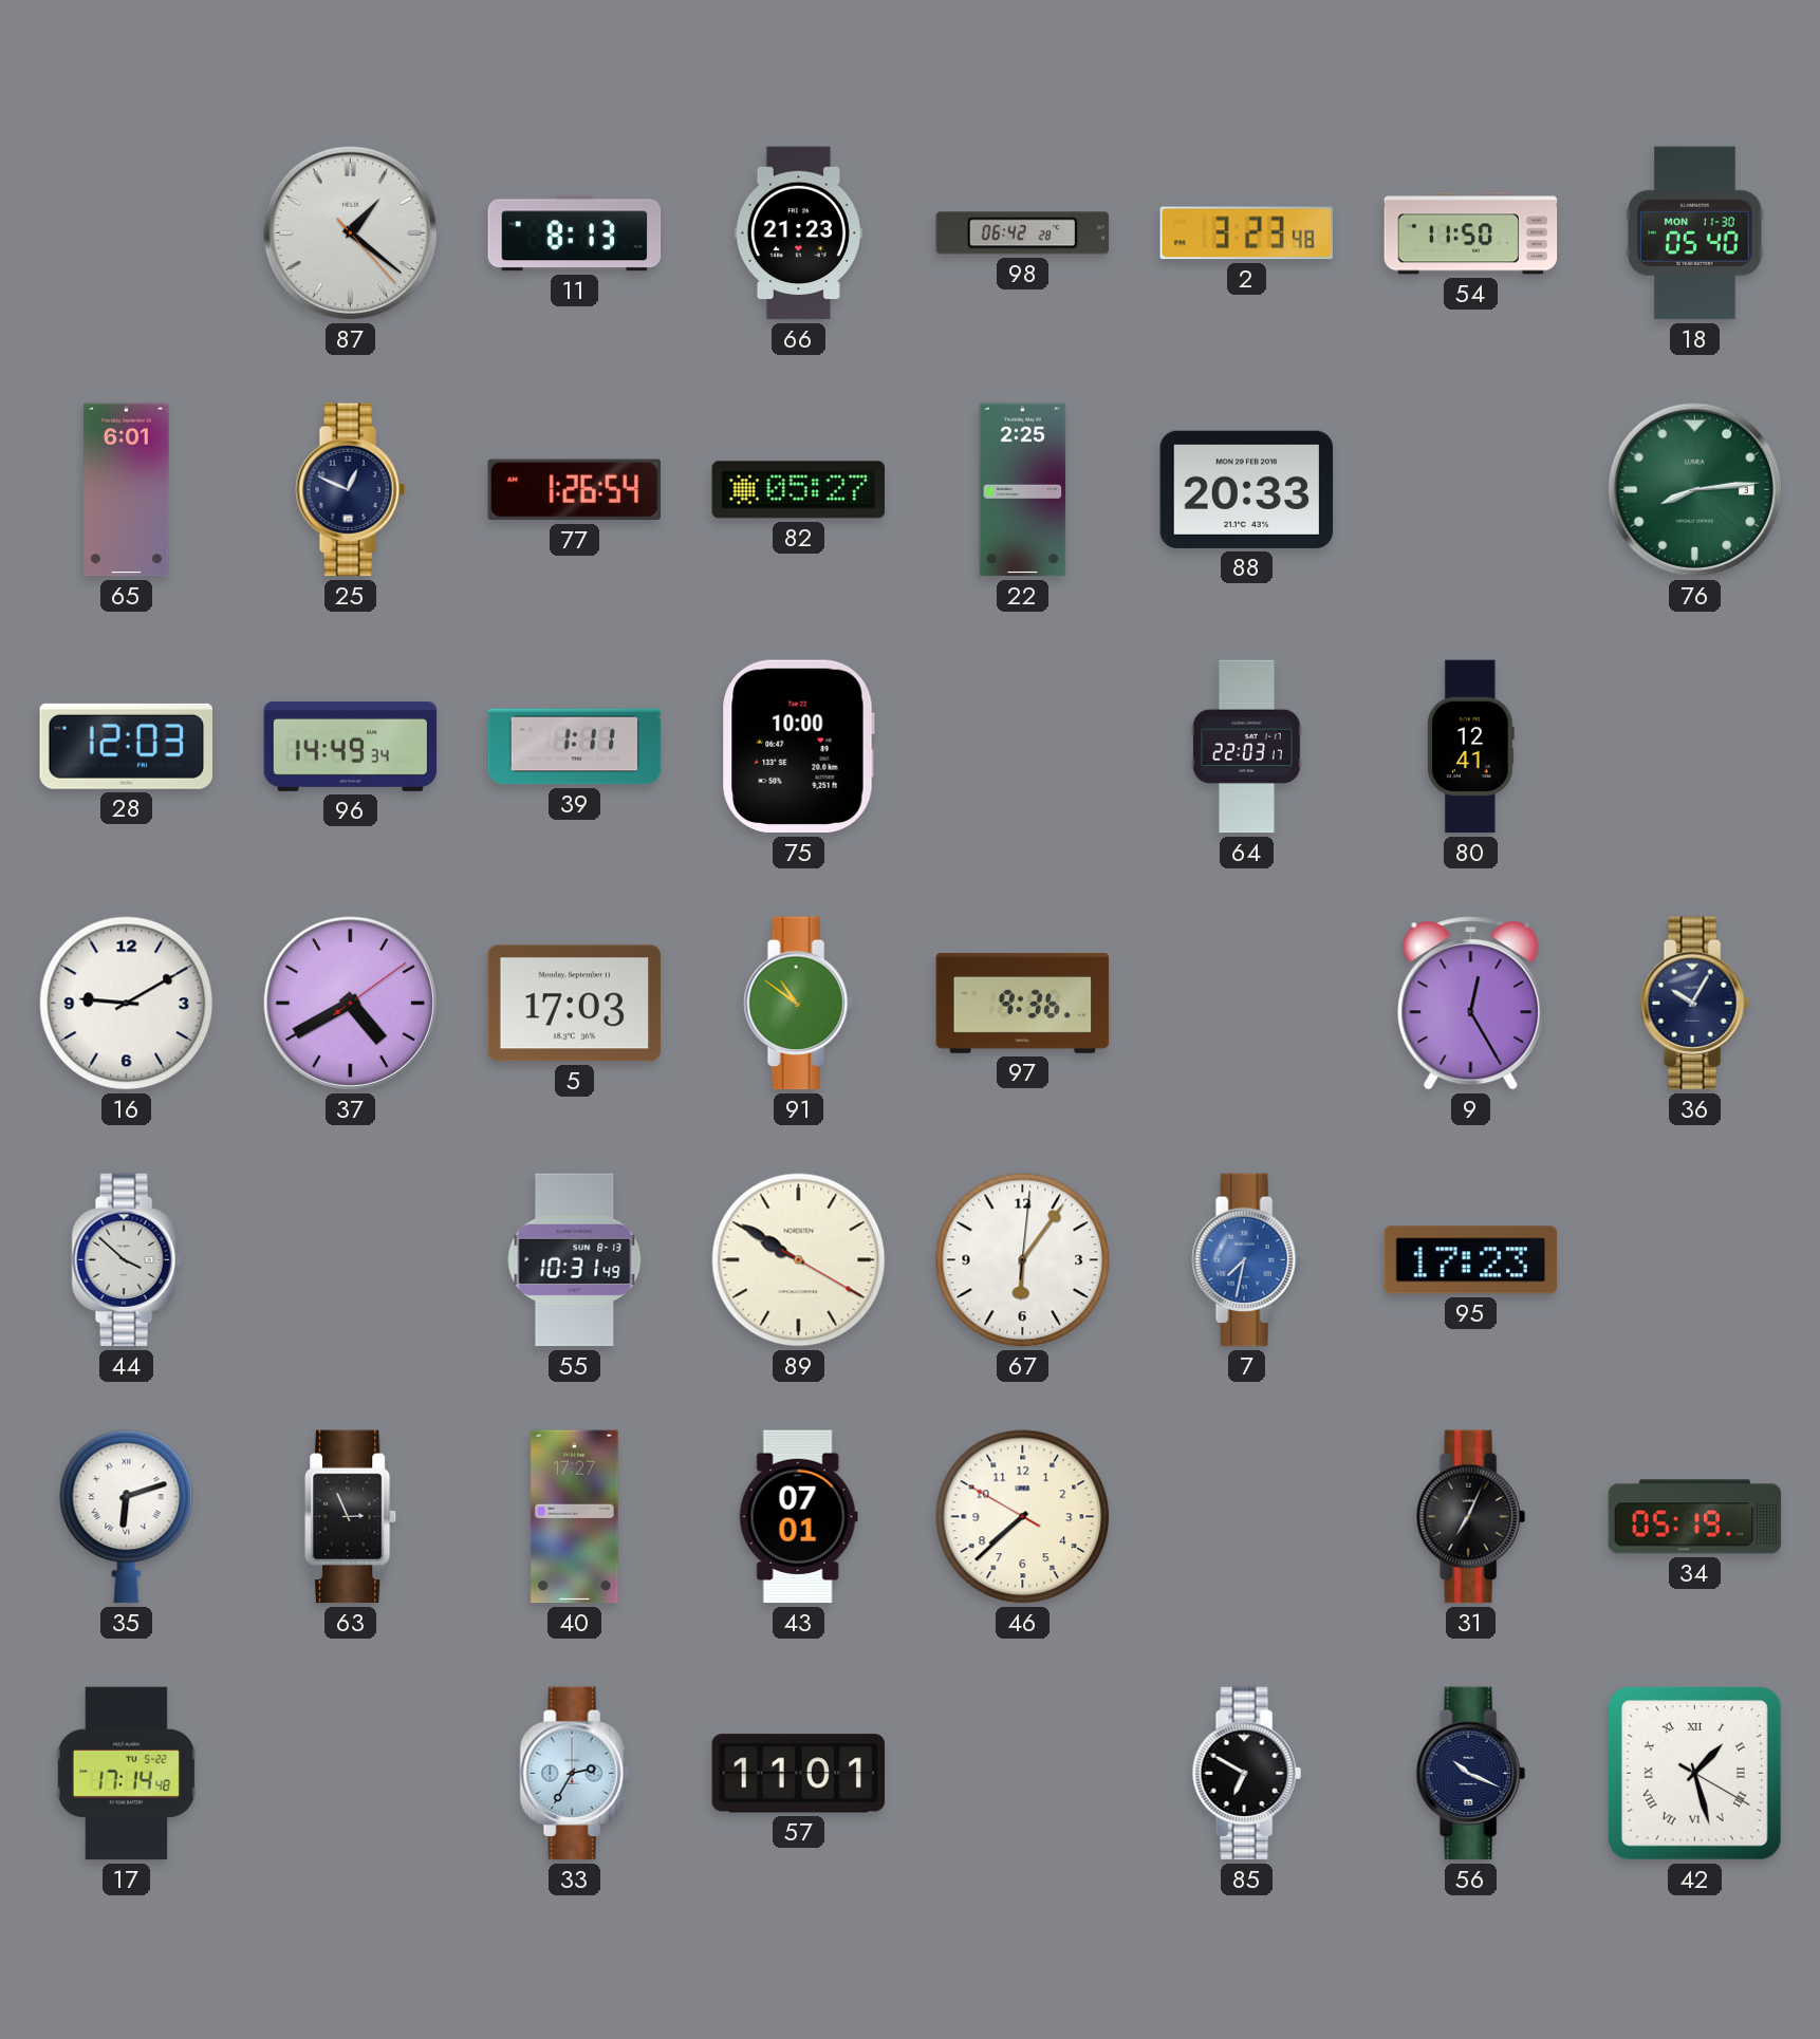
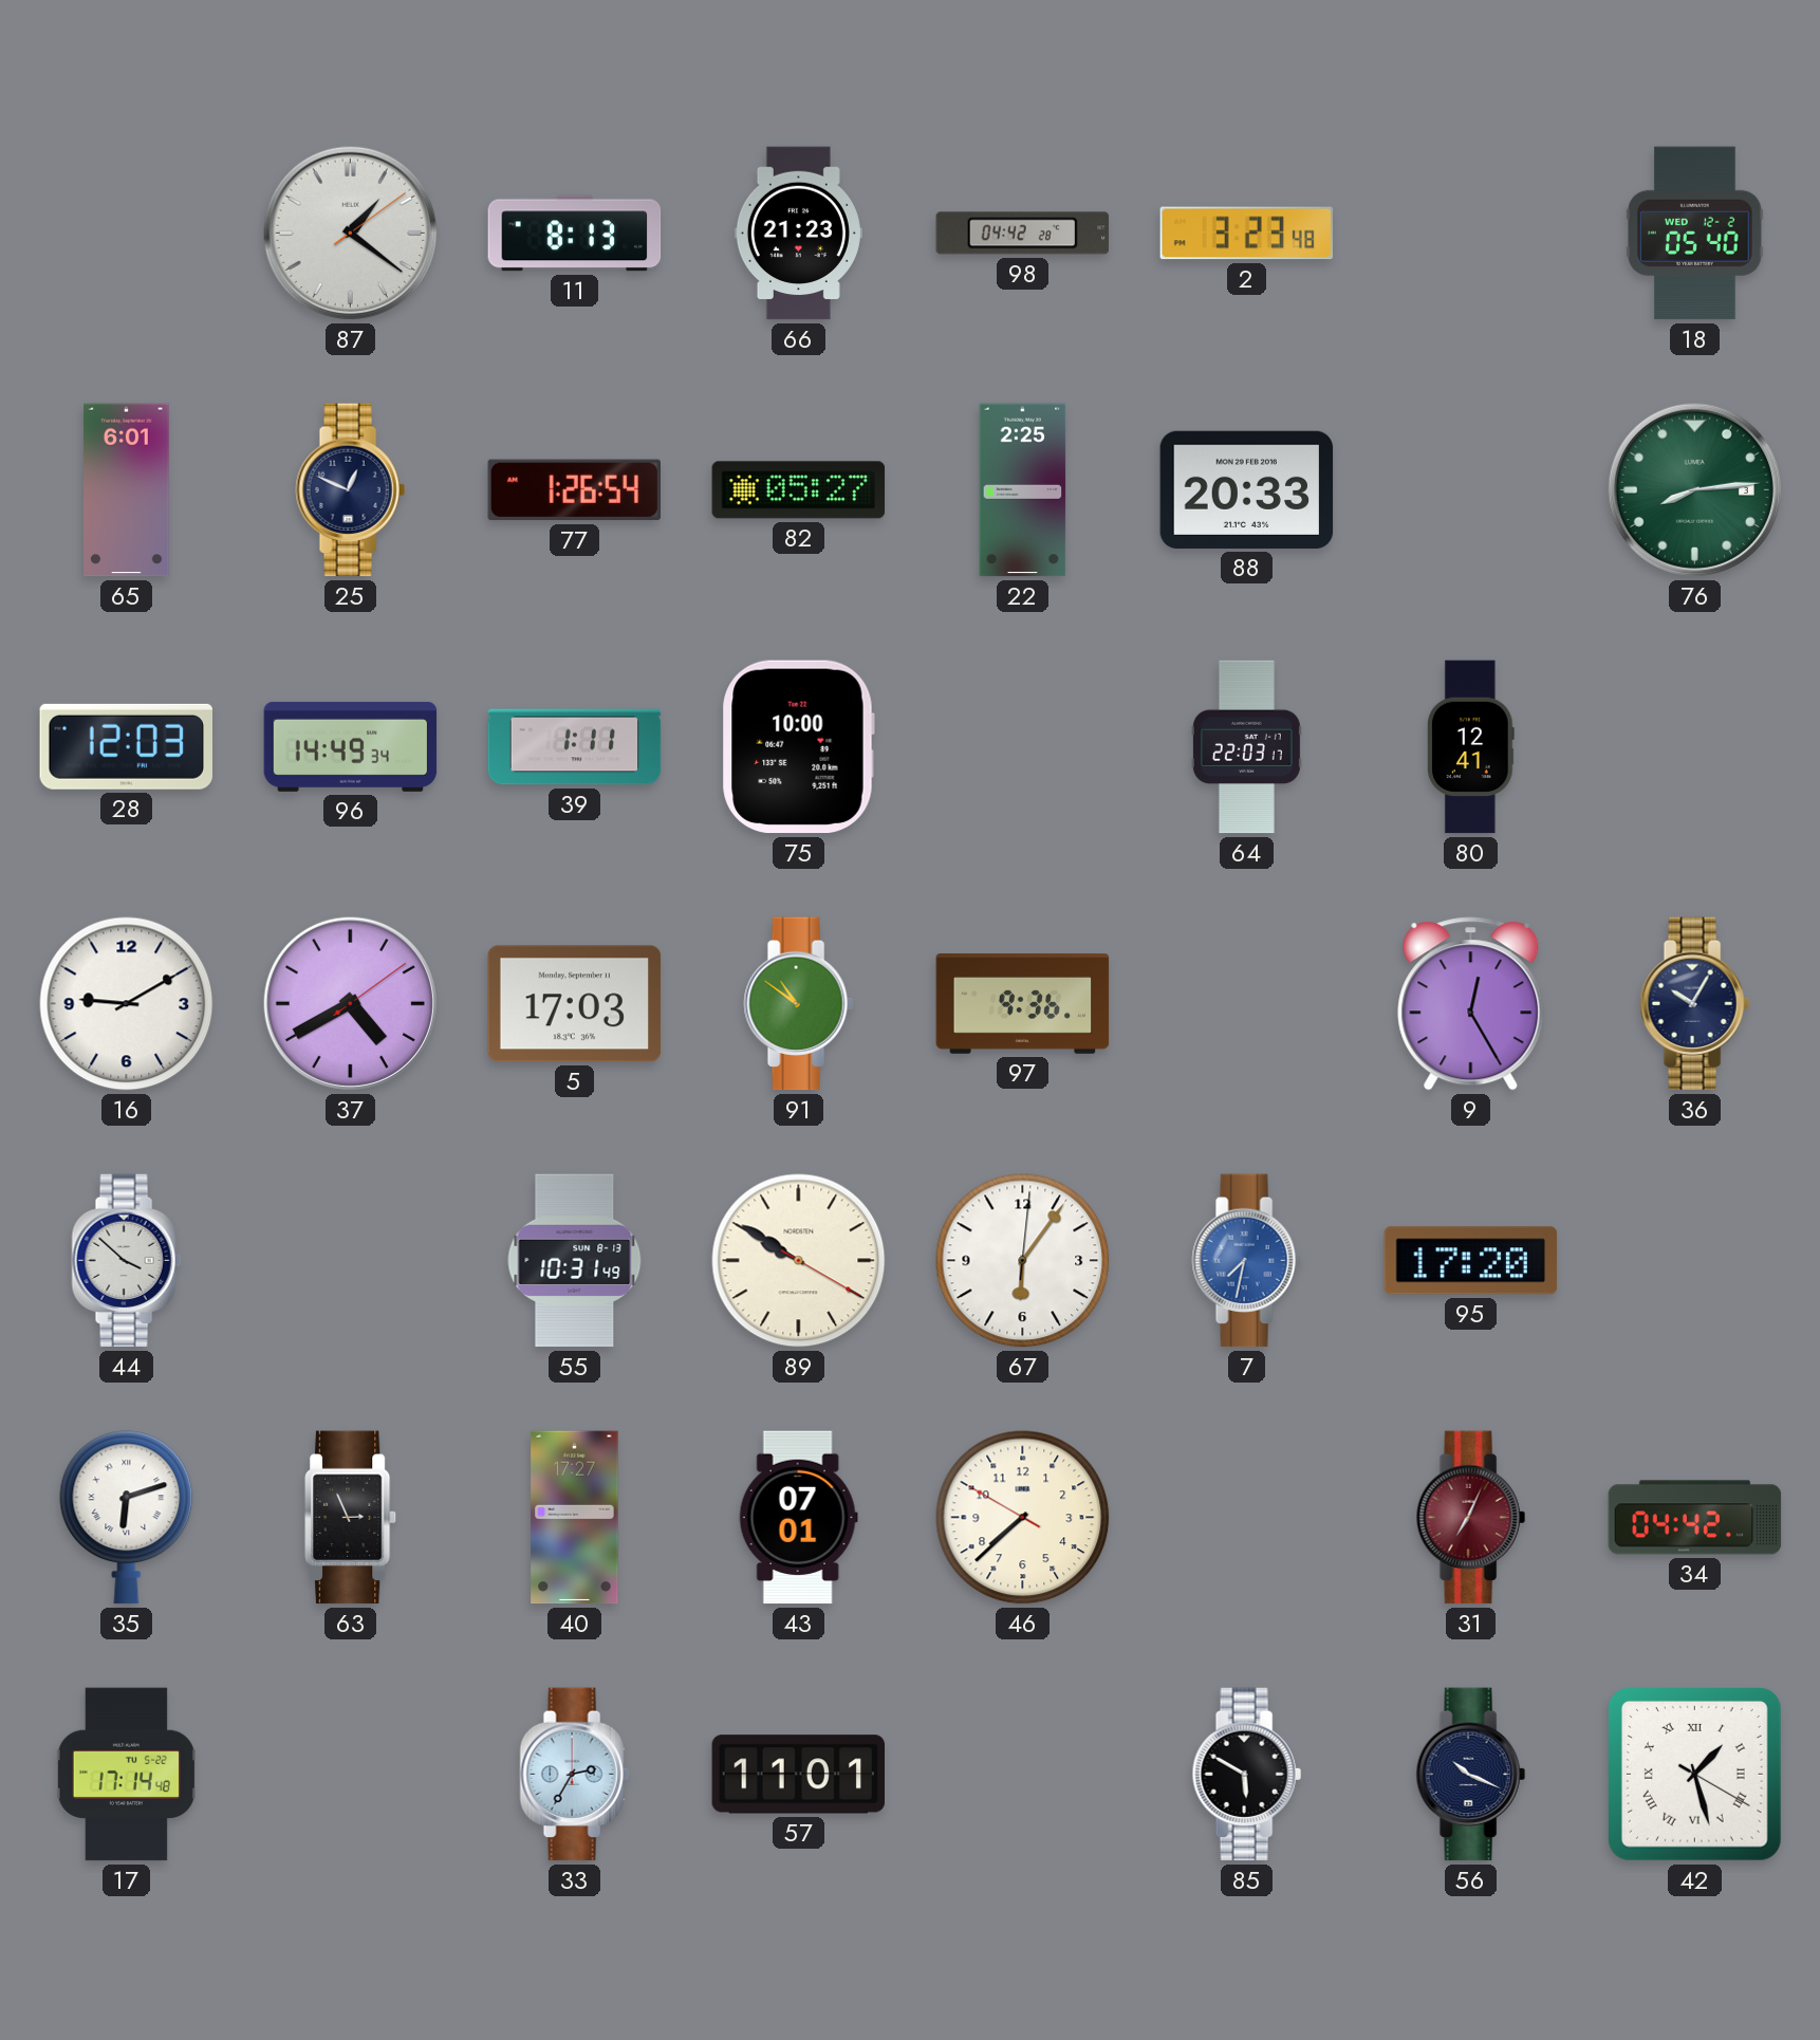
87: 1:21:23 -> 1:21:09
98: 06:42 -> 04:42
54: 11:50 -> none
18 date: MON 11-30 -> WED 12-2
95: 17:23 -> 17:20
31 dial: black -> burgundy
34: 05:19 -> 04:42
85: 6:50 -> 5:50
